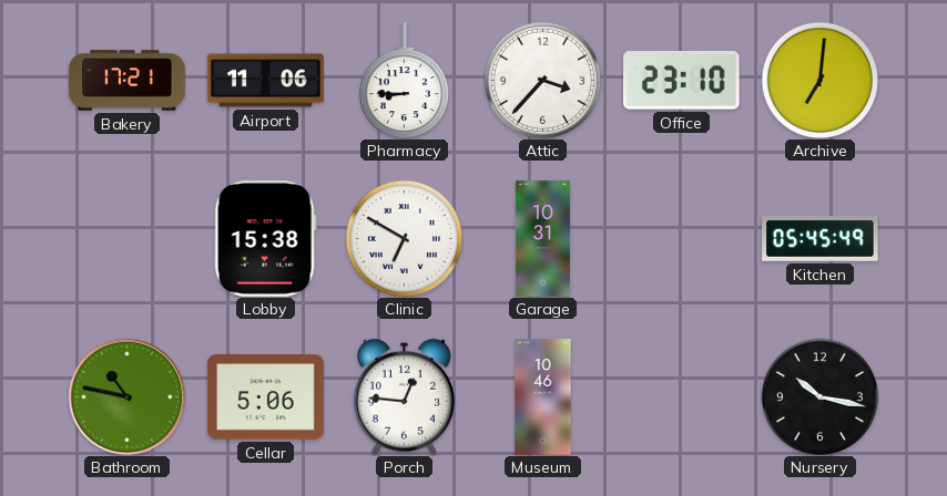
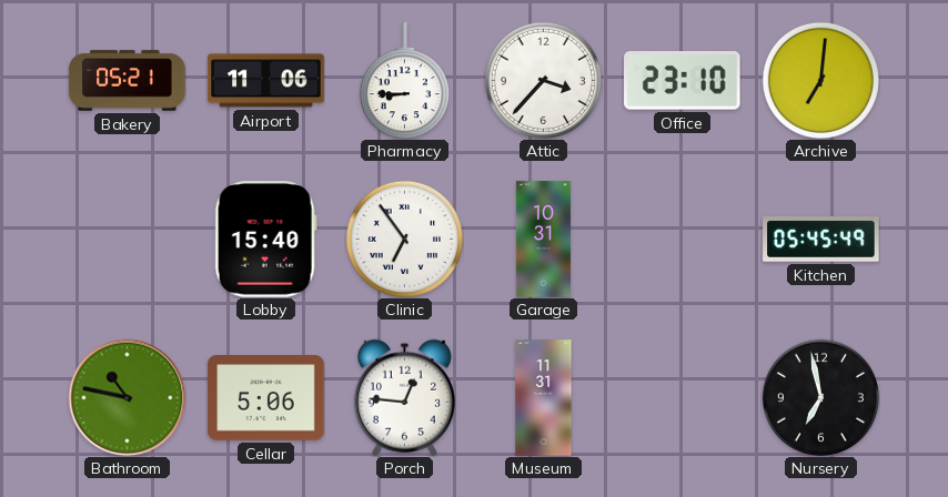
Bakery: 17:21 -> 05:21
Lobby: 15:38 -> 15:40
Clinic: 6:50 -> 6:54
Museum: 10:46 -> 11:31
Nursery: 10:17 -> 6:58
